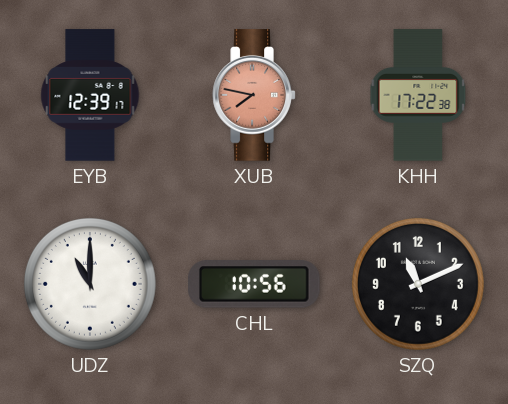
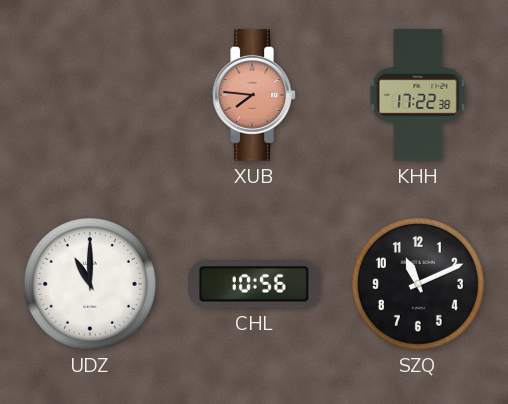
EYB: 12:39 -> none
XUB: 7:47 -> 7:46
